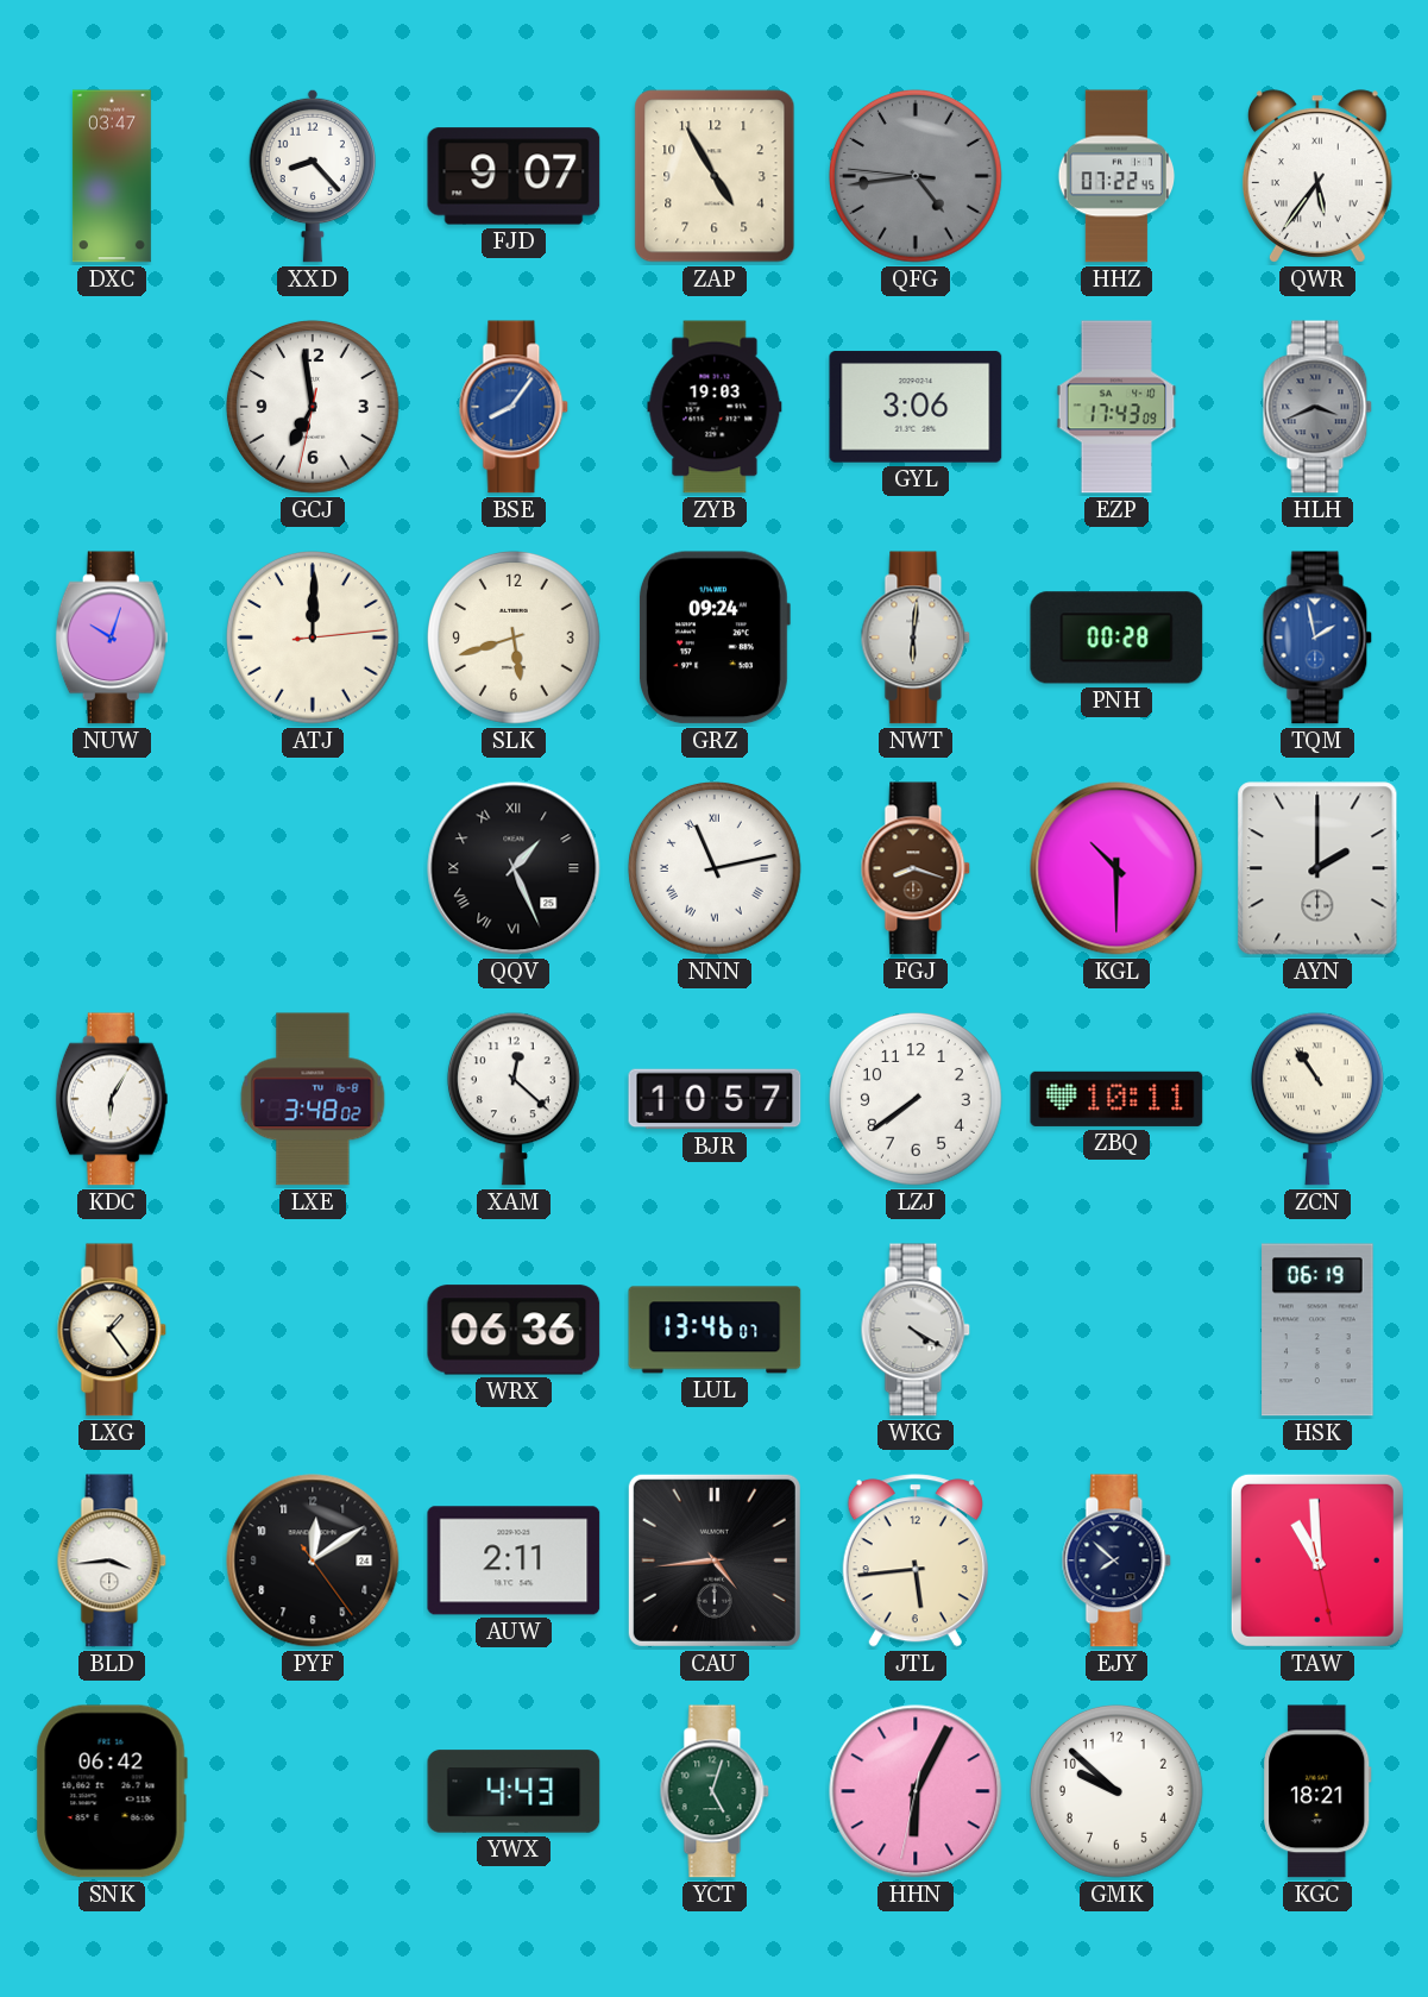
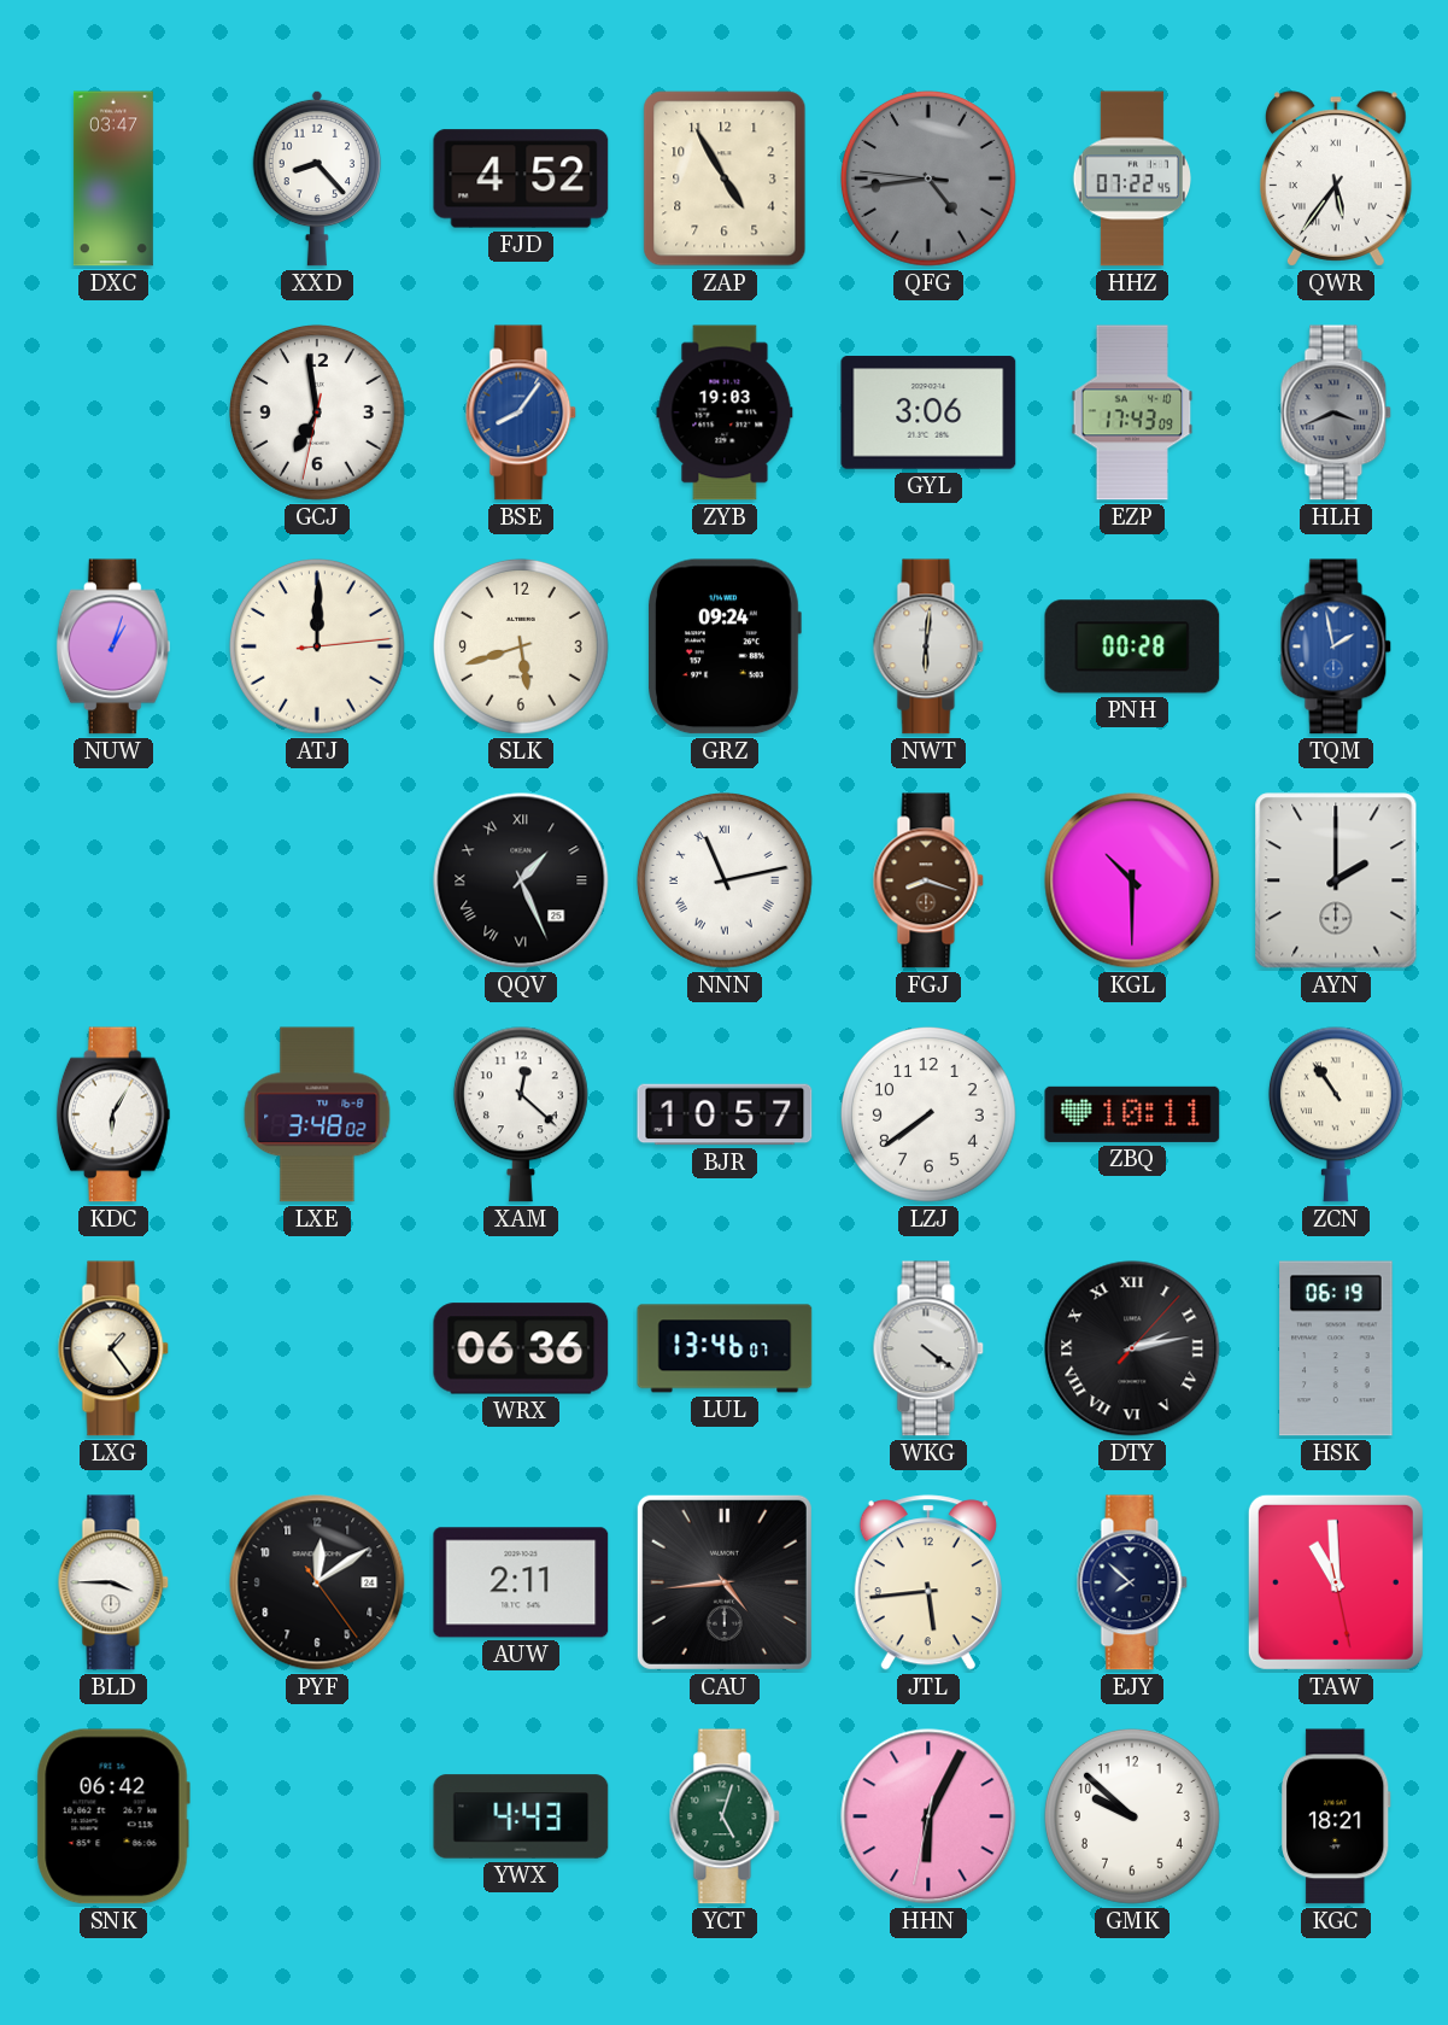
FJD: 9:07 -> 4:52
NUW: 10:03 -> 1:03
WKG: 4:20 -> 4:21
DTY: none -> 2:13
BLD: 3:44 -> 3:45
